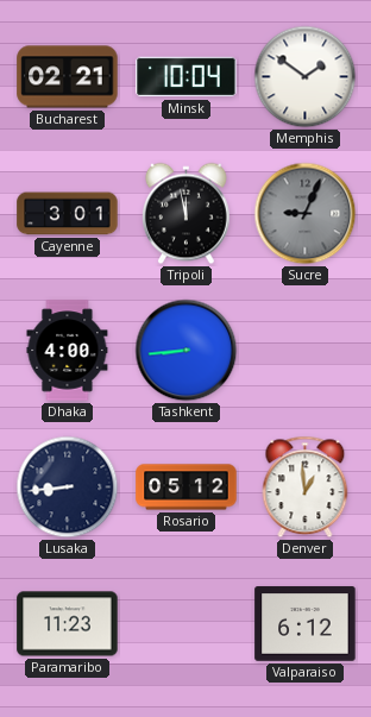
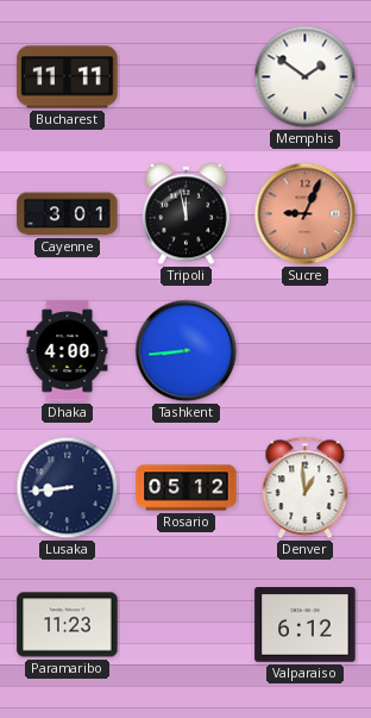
Bucharest: 02:21 -> 11:11
Minsk: 10:04 -> none
Sucre dial: grey -> salmon
